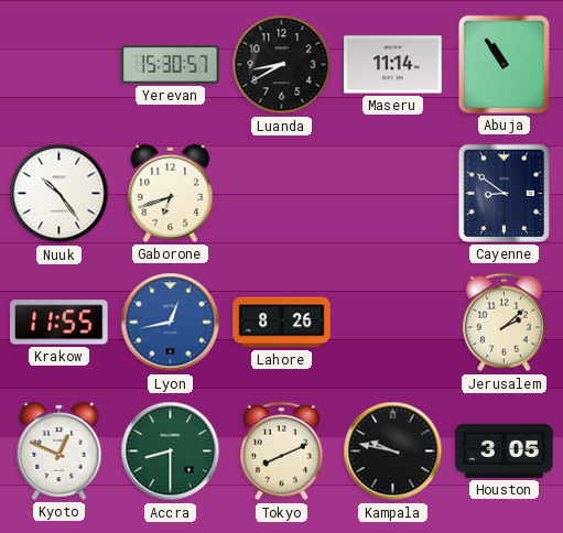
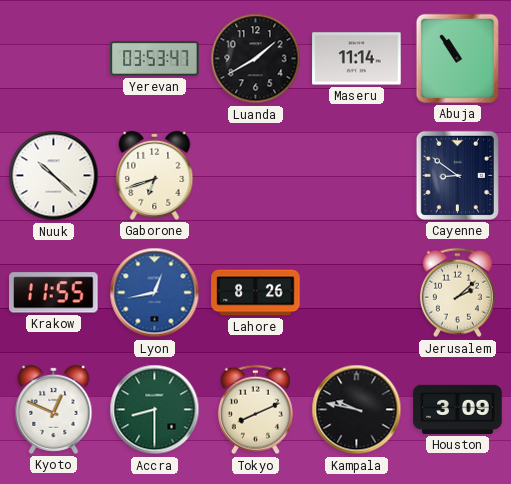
Yerevan: 15:30 -> 03:53
Luanda: 8:40 -> 1:40
Nuuk: 10:24 -> 10:22
Houston: 3:05 -> 3:09
